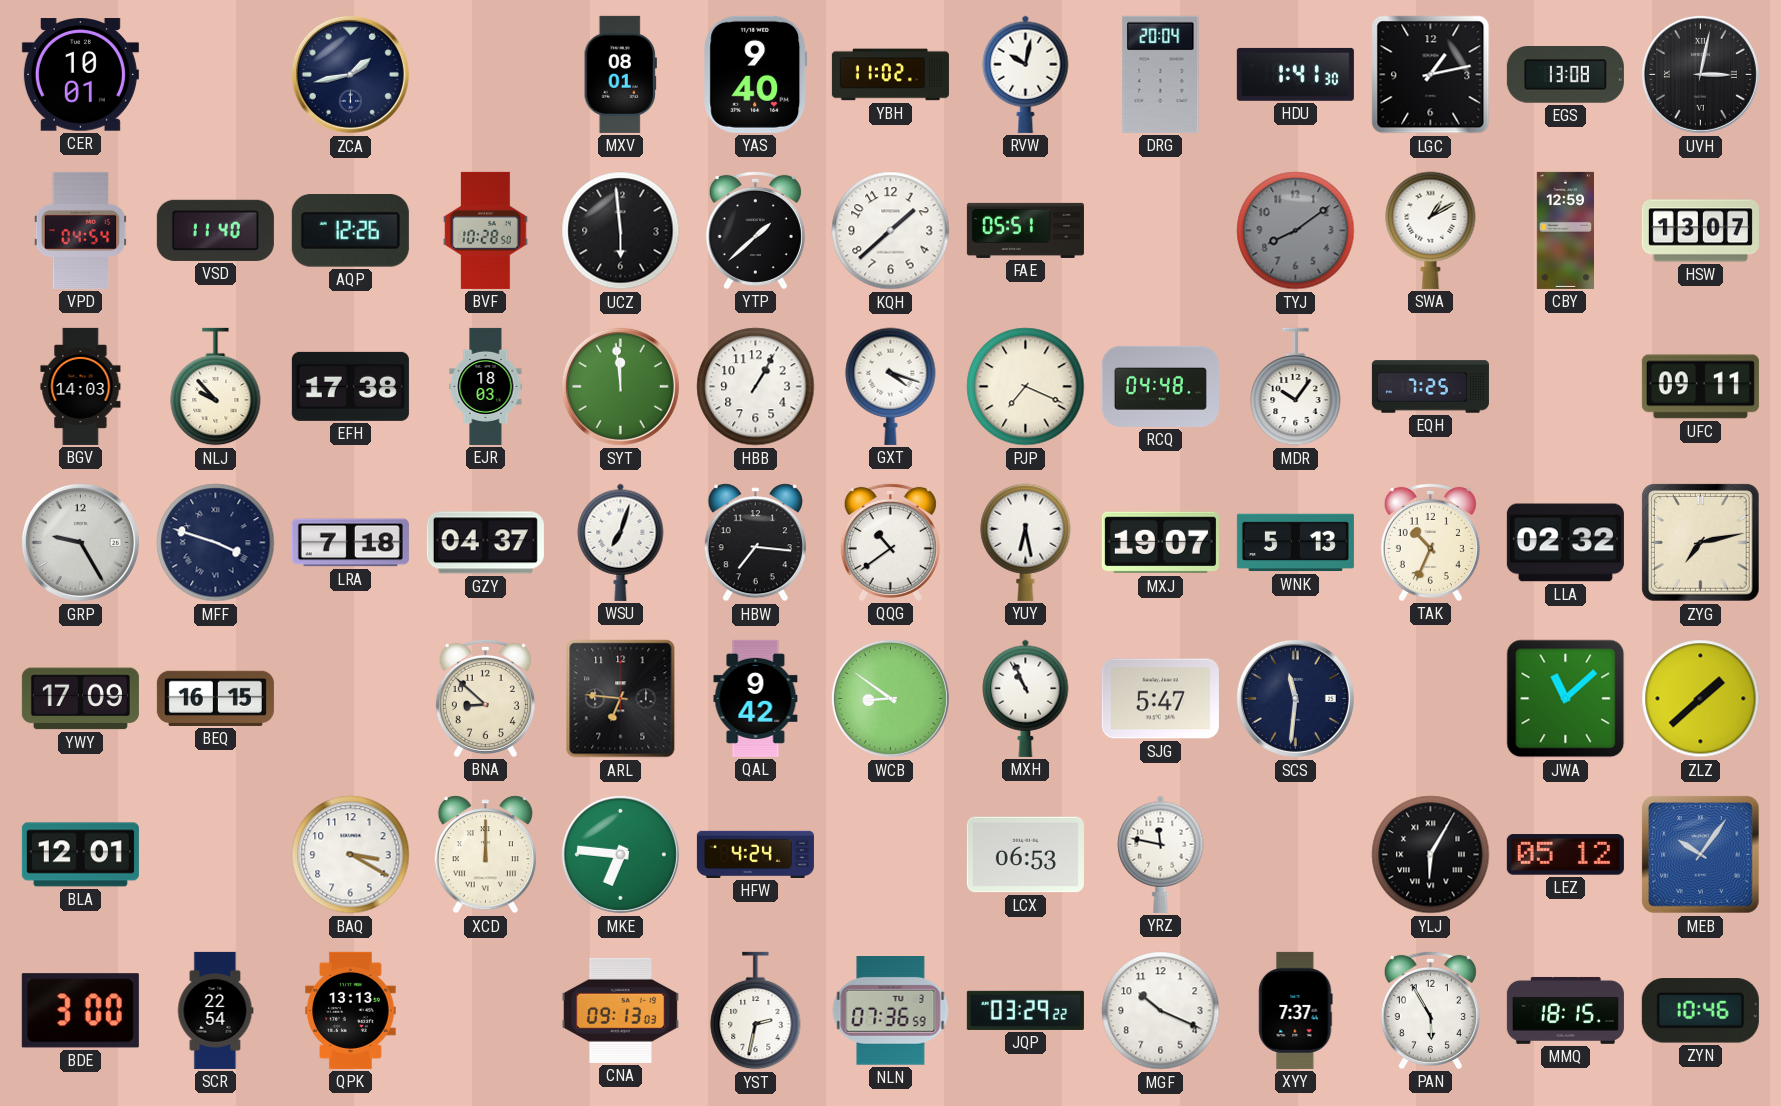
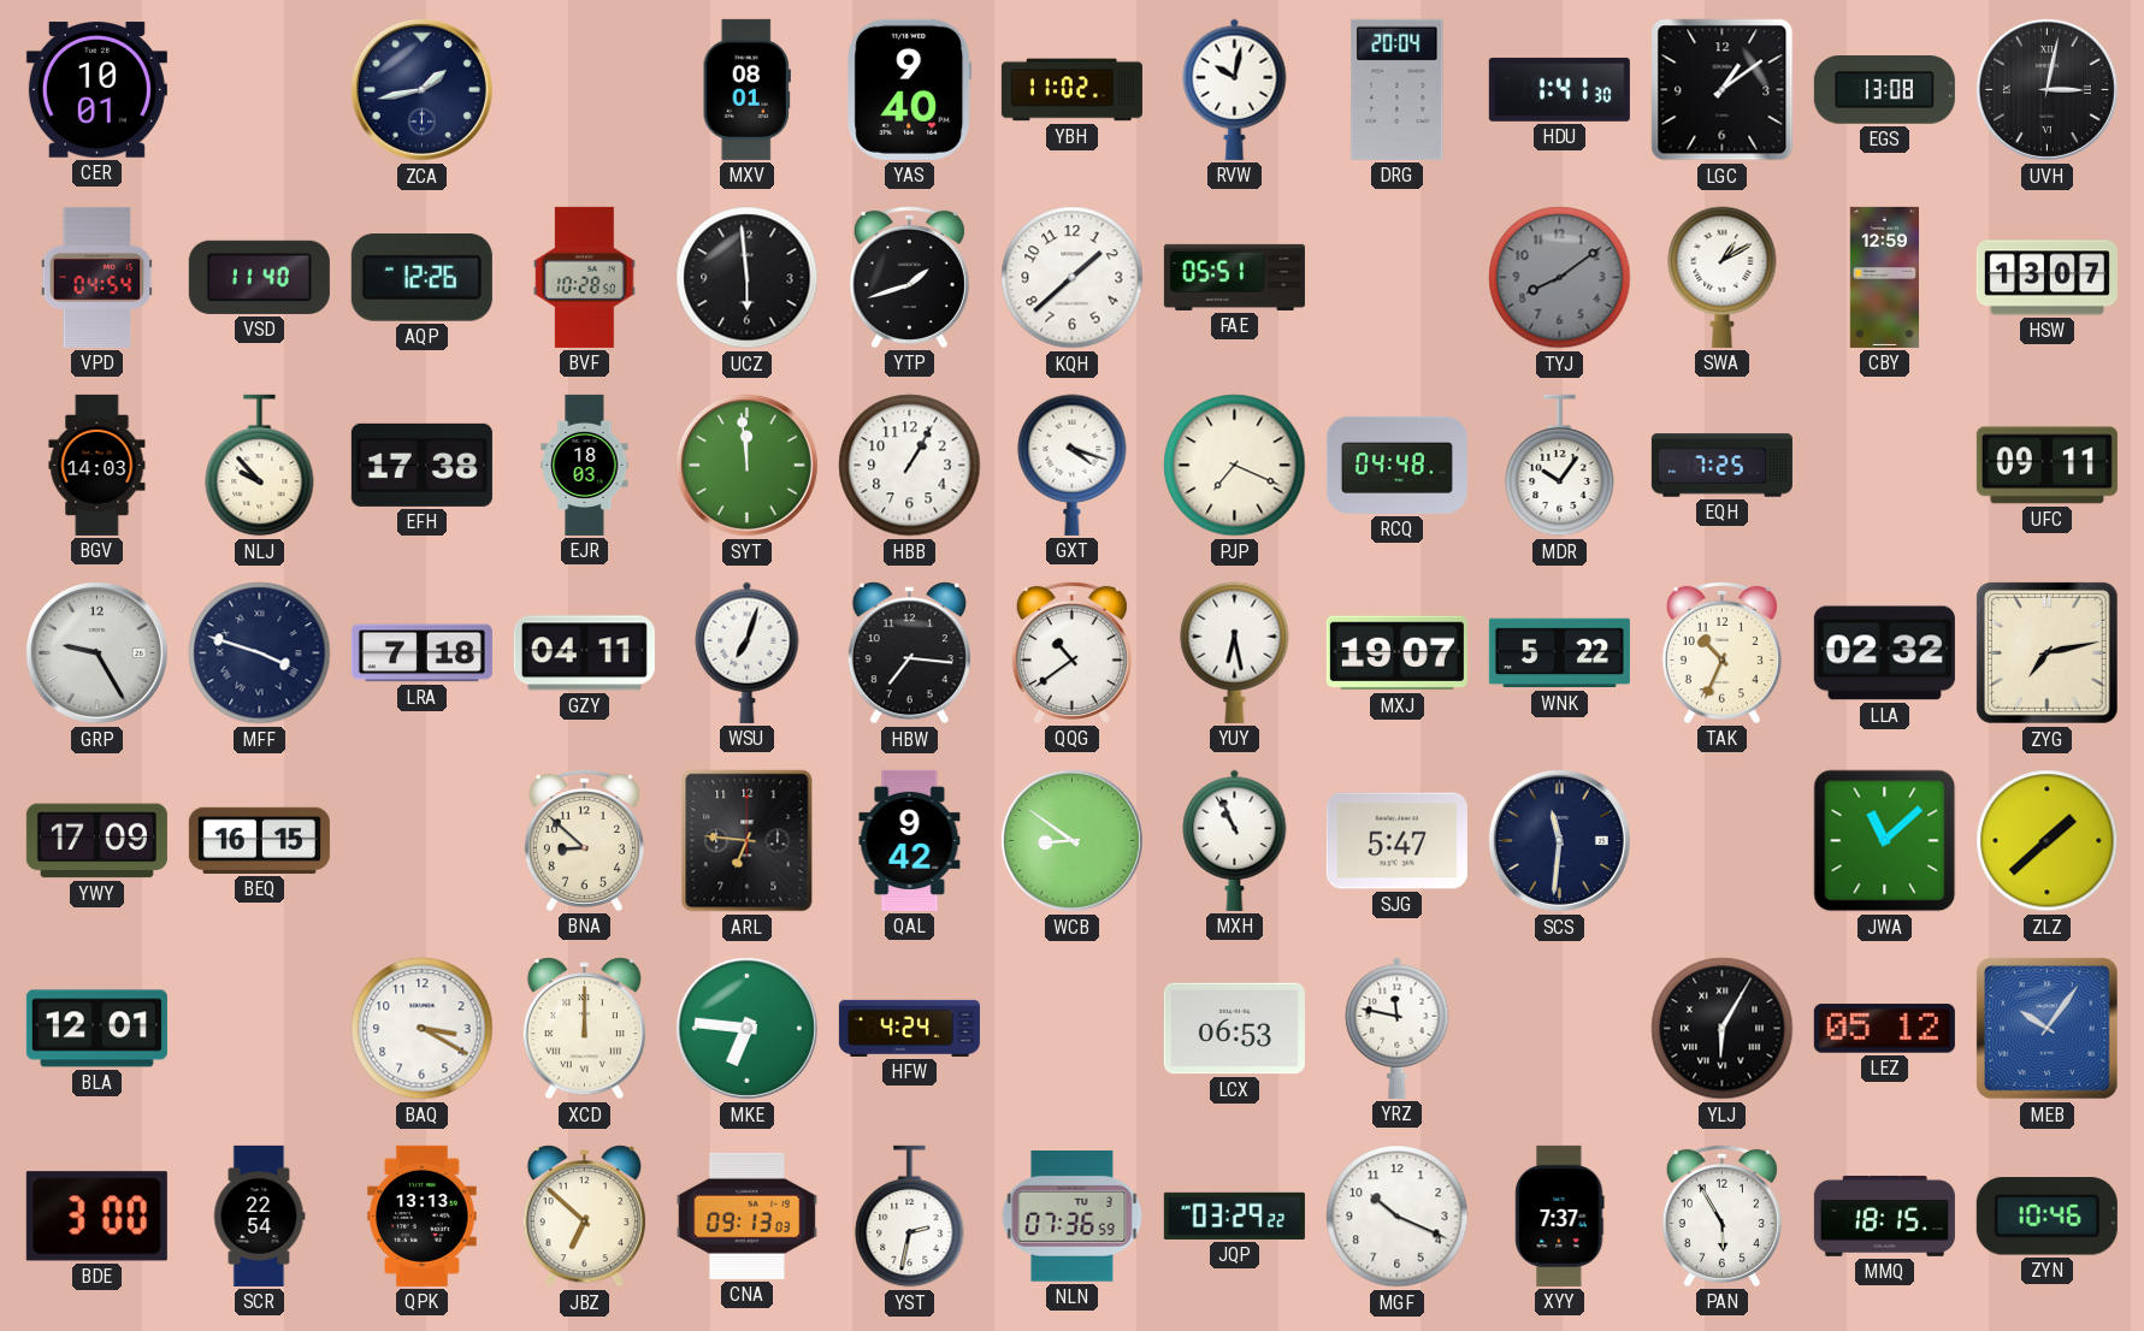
LGC: 1:13 -> 1:09
YTP: 1:38 -> 1:42
GZY: 04:37 -> 04:11
WNK: 5:13 -> 5:22
JBZ: none -> 6:52
